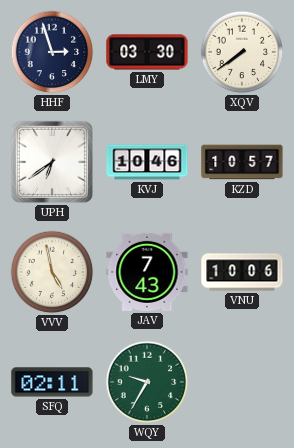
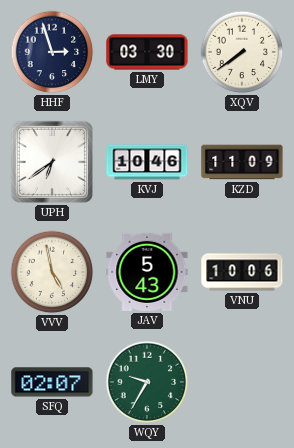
KZD: 10:57 -> 11:09
JAV: 7:43 -> 5:43
SFQ: 02:11 -> 02:07
